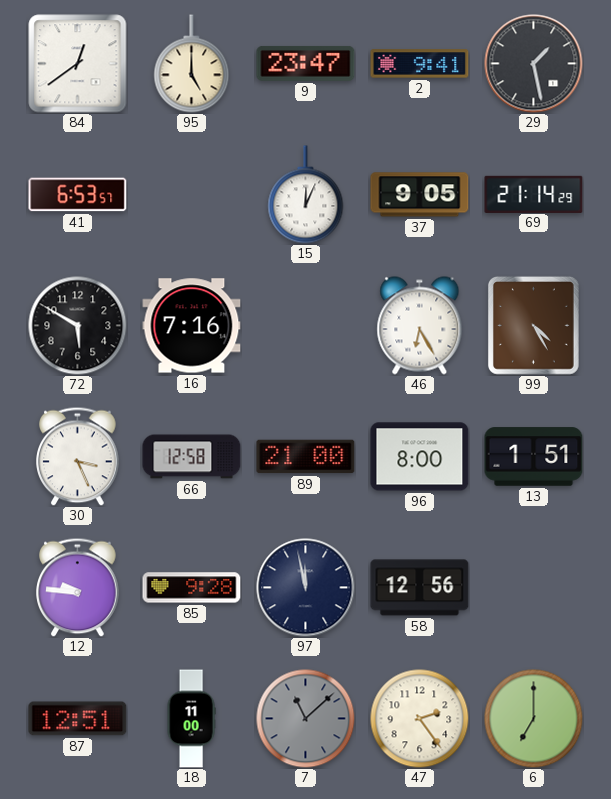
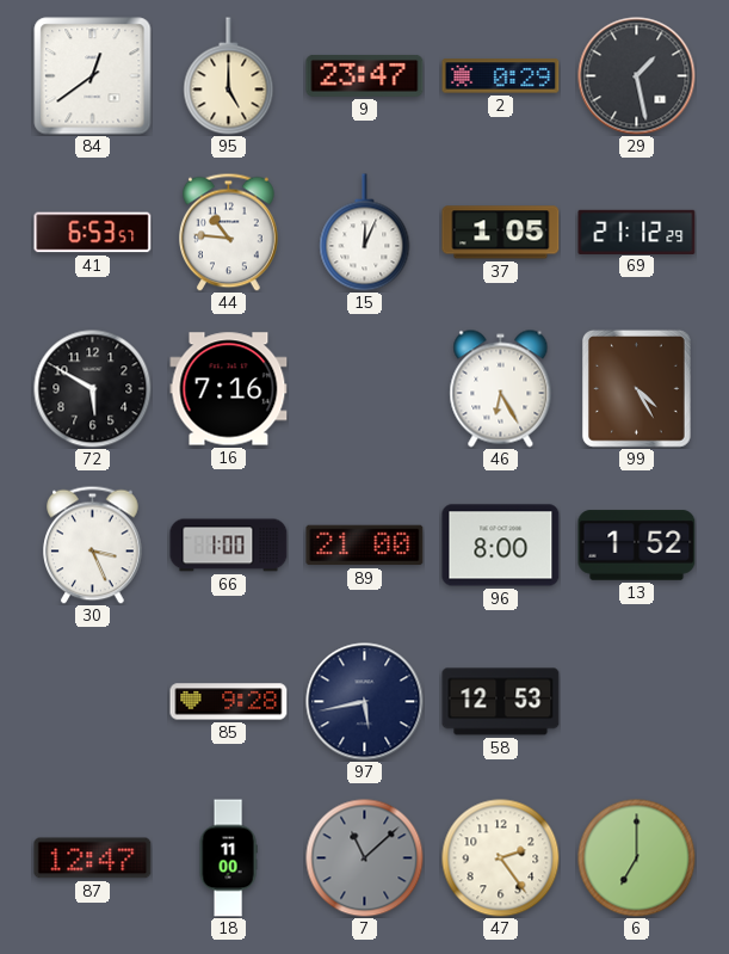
2: 9:41 -> 0:29
44: none -> 10:46
37: 9:05 -> 1:05
69: 21:14 -> 21:12
66: 12:58 -> 1:00
13: 1:51 -> 1:52
12: 9:46 -> none
97: 11:58 -> 5:43
58: 12:56 -> 12:53
87: 12:51 -> 12:47
